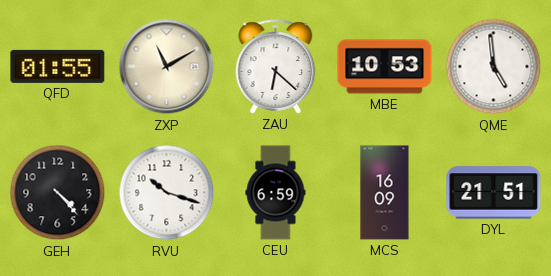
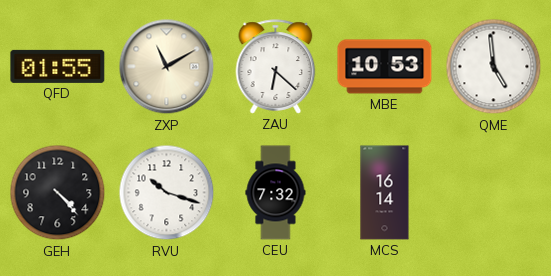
CEU: 6:59 -> 7:32
MCS: 16:09 -> 16:14
DYL: 21:51 -> none
